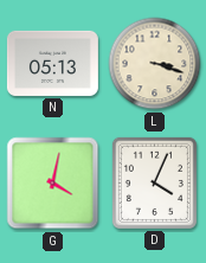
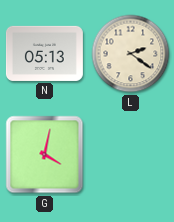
L: 3:18 -> 2:21
D: 4:04 -> none
